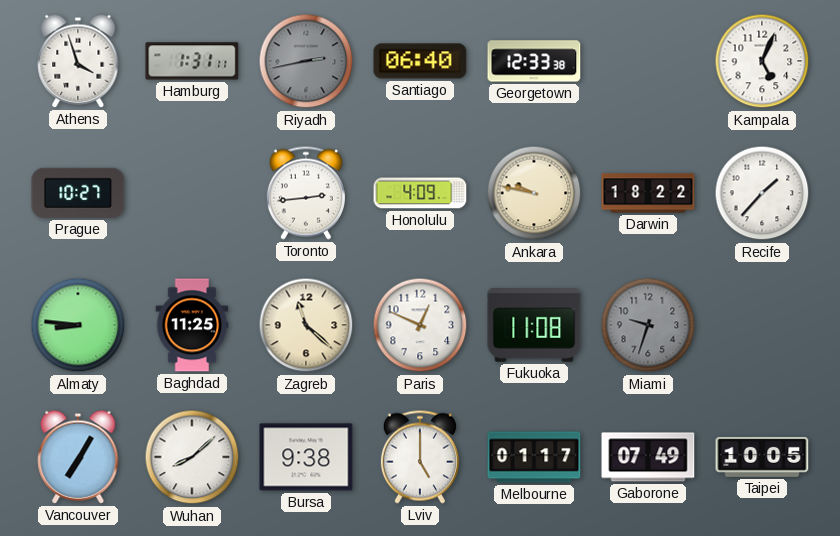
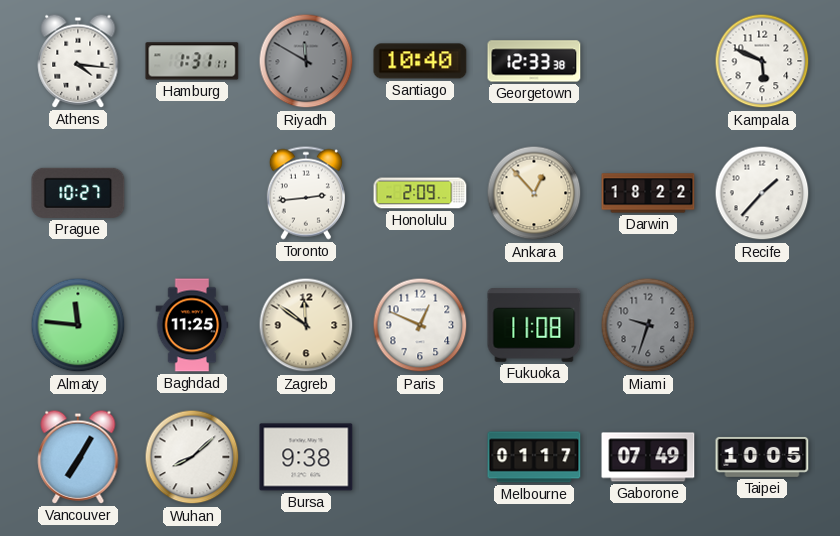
Athens: 3:57 -> 4:16
Riyadh: 2:43 -> 11:50
Santiago: 06:40 -> 10:40
Kampala: 5:04 -> 5:49
Honolulu: 4:09 -> 2:09
Ankara: 9:47 -> 12:53
Almaty: 8:46 -> 11:46
Zagreb: 11:22 -> 11:51
Lviv: 5:00 -> none
